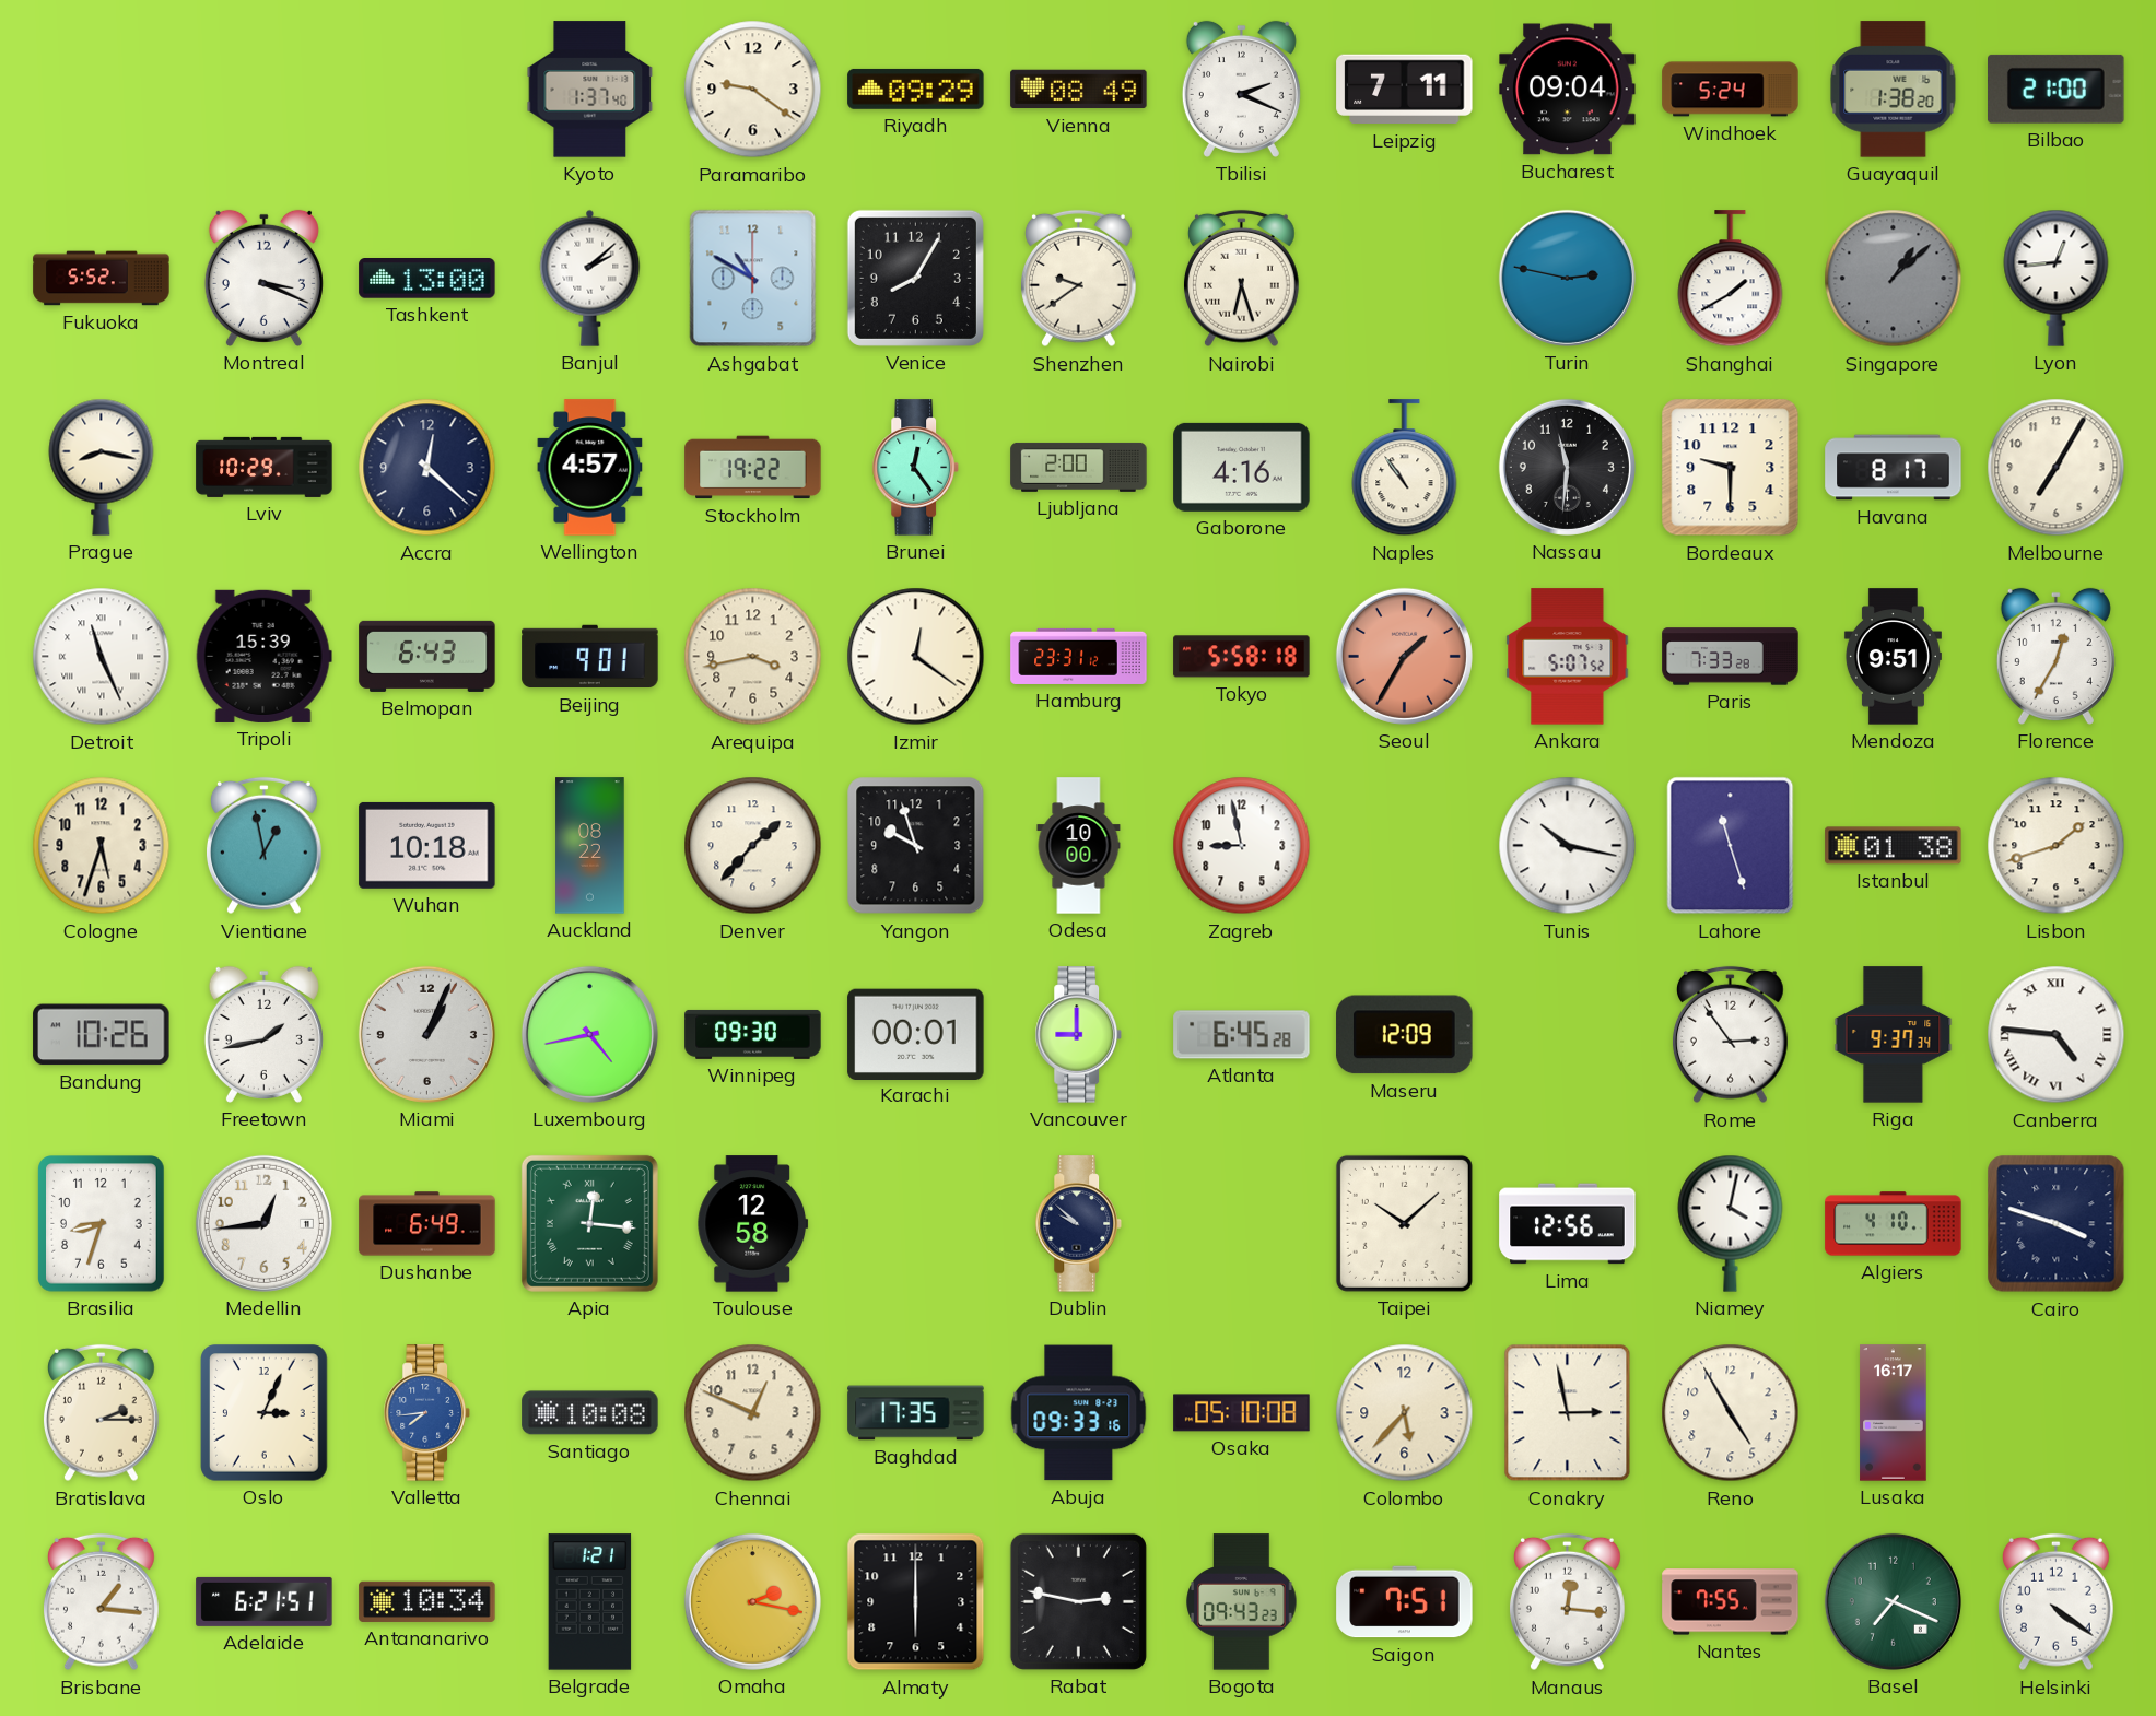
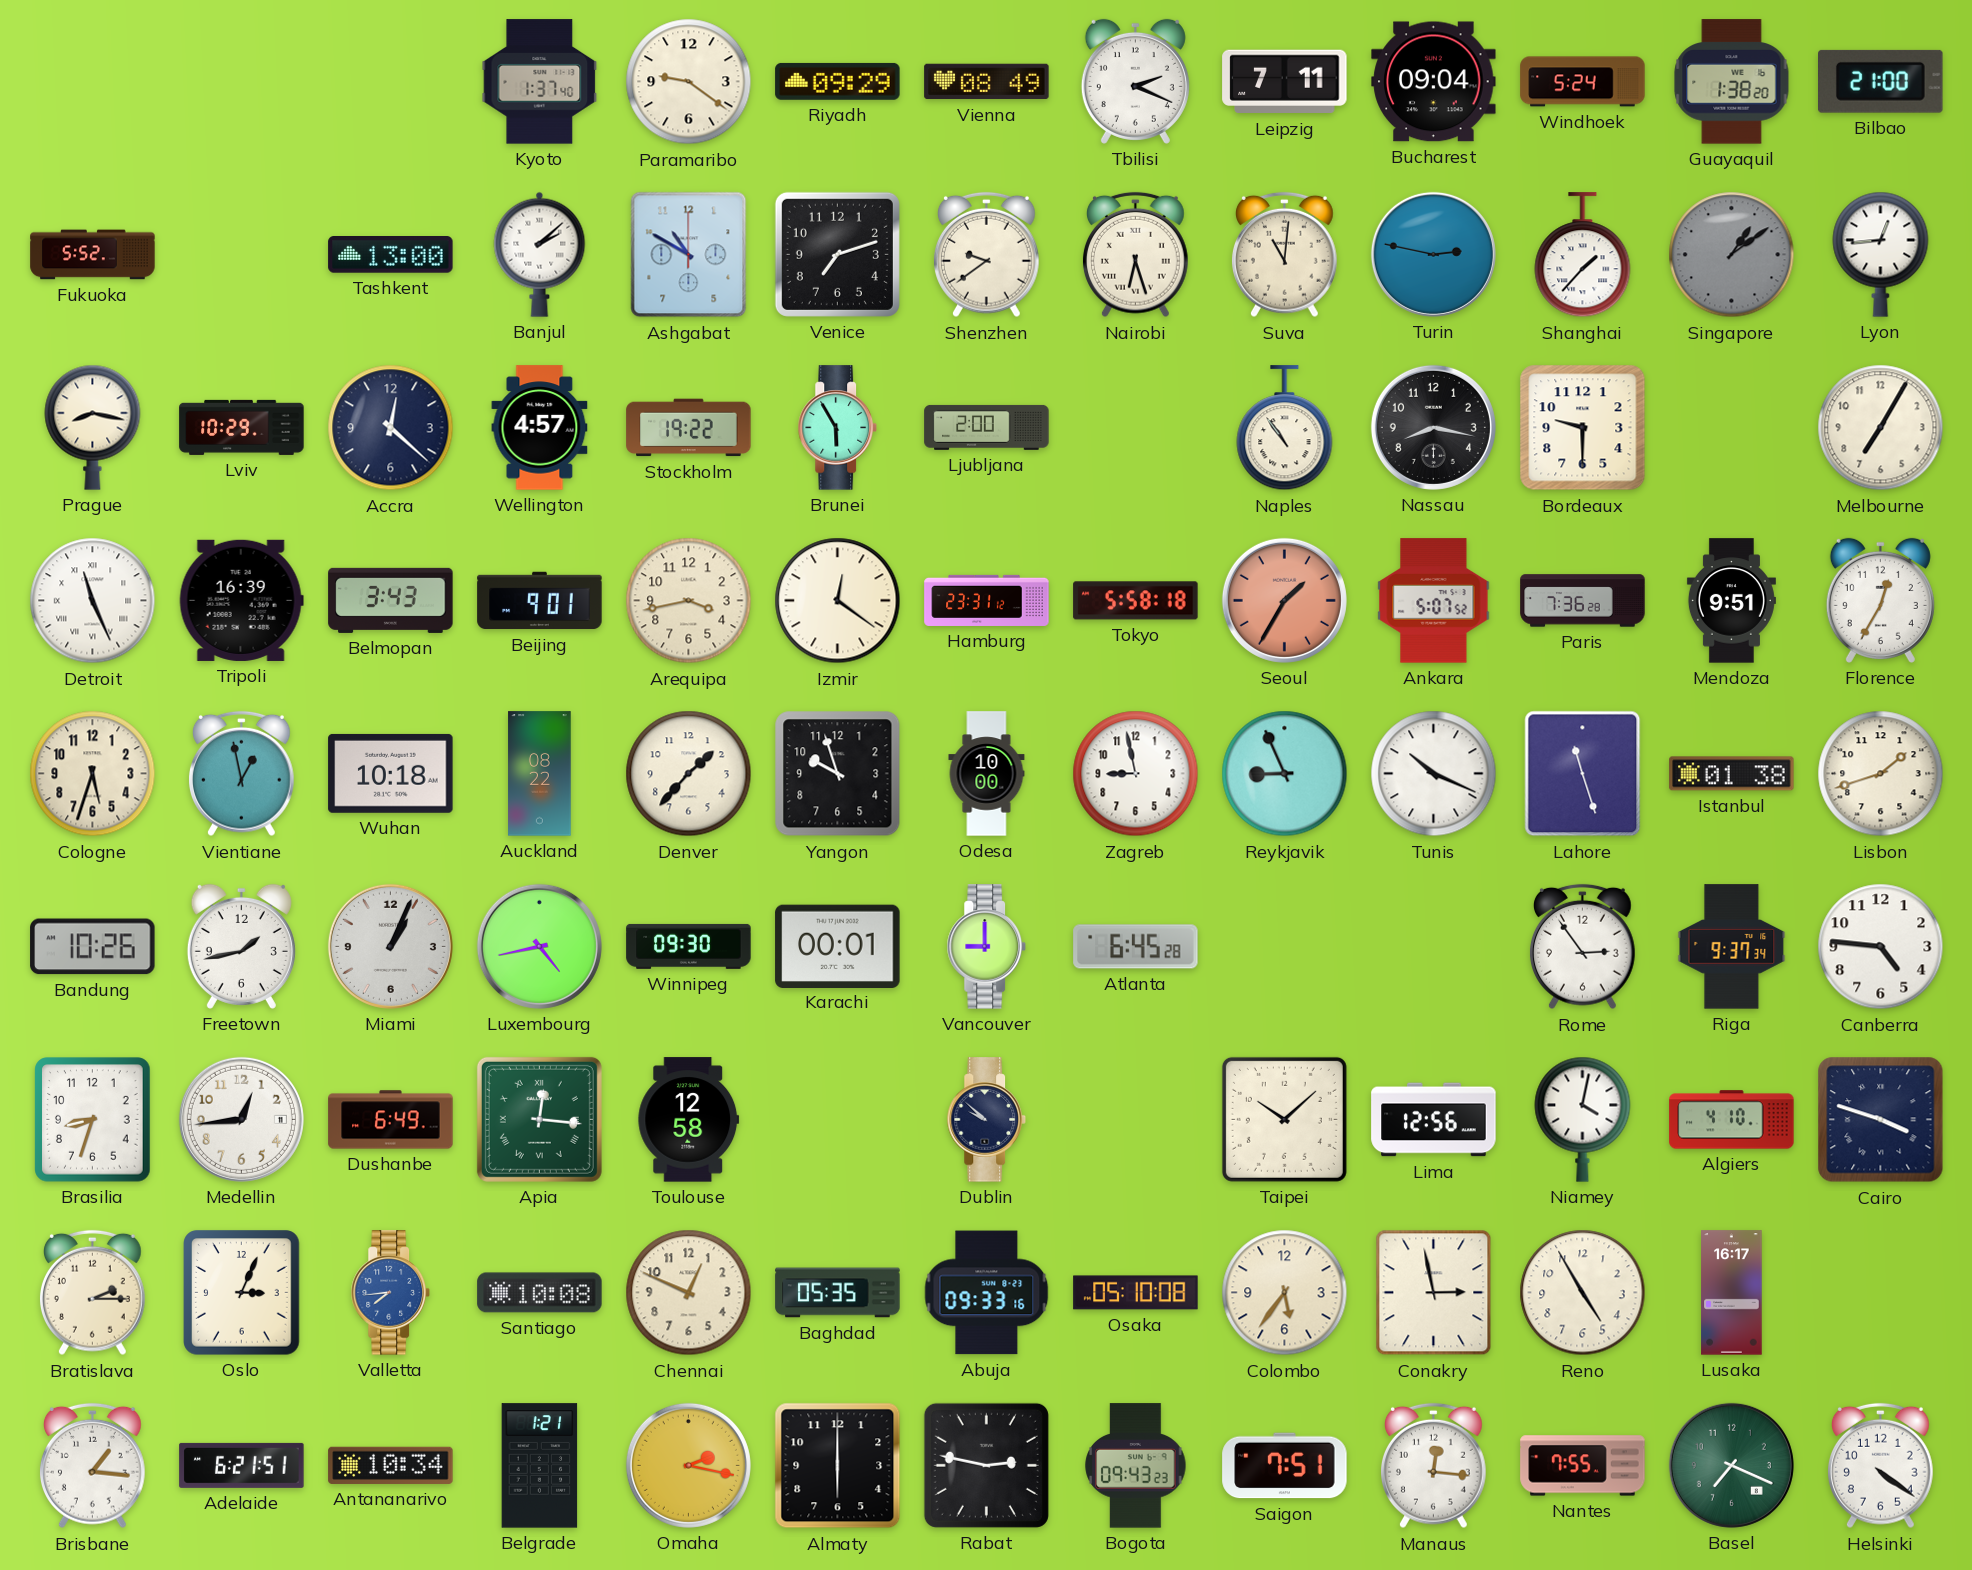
Montreal: 3:19 -> none
Venice: 8:05 -> 7:12
Suva: none -> 11:01
Shanghai: 1:40 -> 1:37
Singapore: 1:08 -> 1:09
Brunei: 12:24 -> 5:55
Gaborone: 4:16 -> none
Nassau: 11:31 -> 8:17
Havana: 8:17 -> none
Tripoli: 15:39 -> 16:39
Belmopan: 6:43 -> 3:43
Paris: 7:33 -> 7:36
Reykjavik: none -> 8:56
Tunis: 10:17 -> 10:19
Maseru: 12:09 -> none
Canberra numerals: Roman -> Arabic
Baghdad: 17:35 -> 05:35
Colombo: 5:37 -> 5:36
